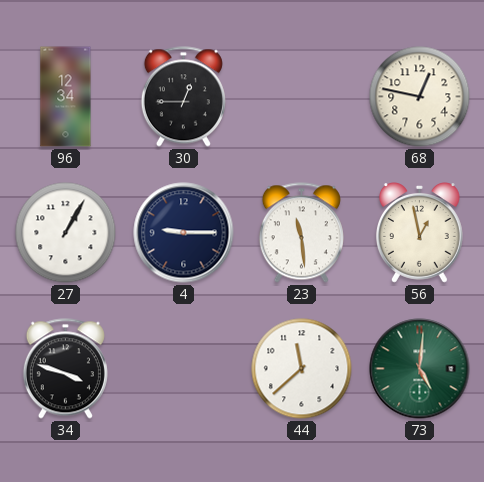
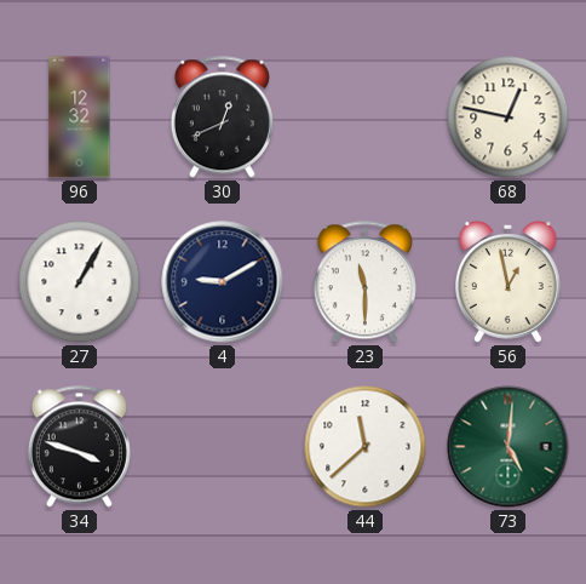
96: 12:34 -> 12:32
30: 12:45 -> 12:41
4: 9:15 -> 9:10
23: 11:29 -> 11:30
